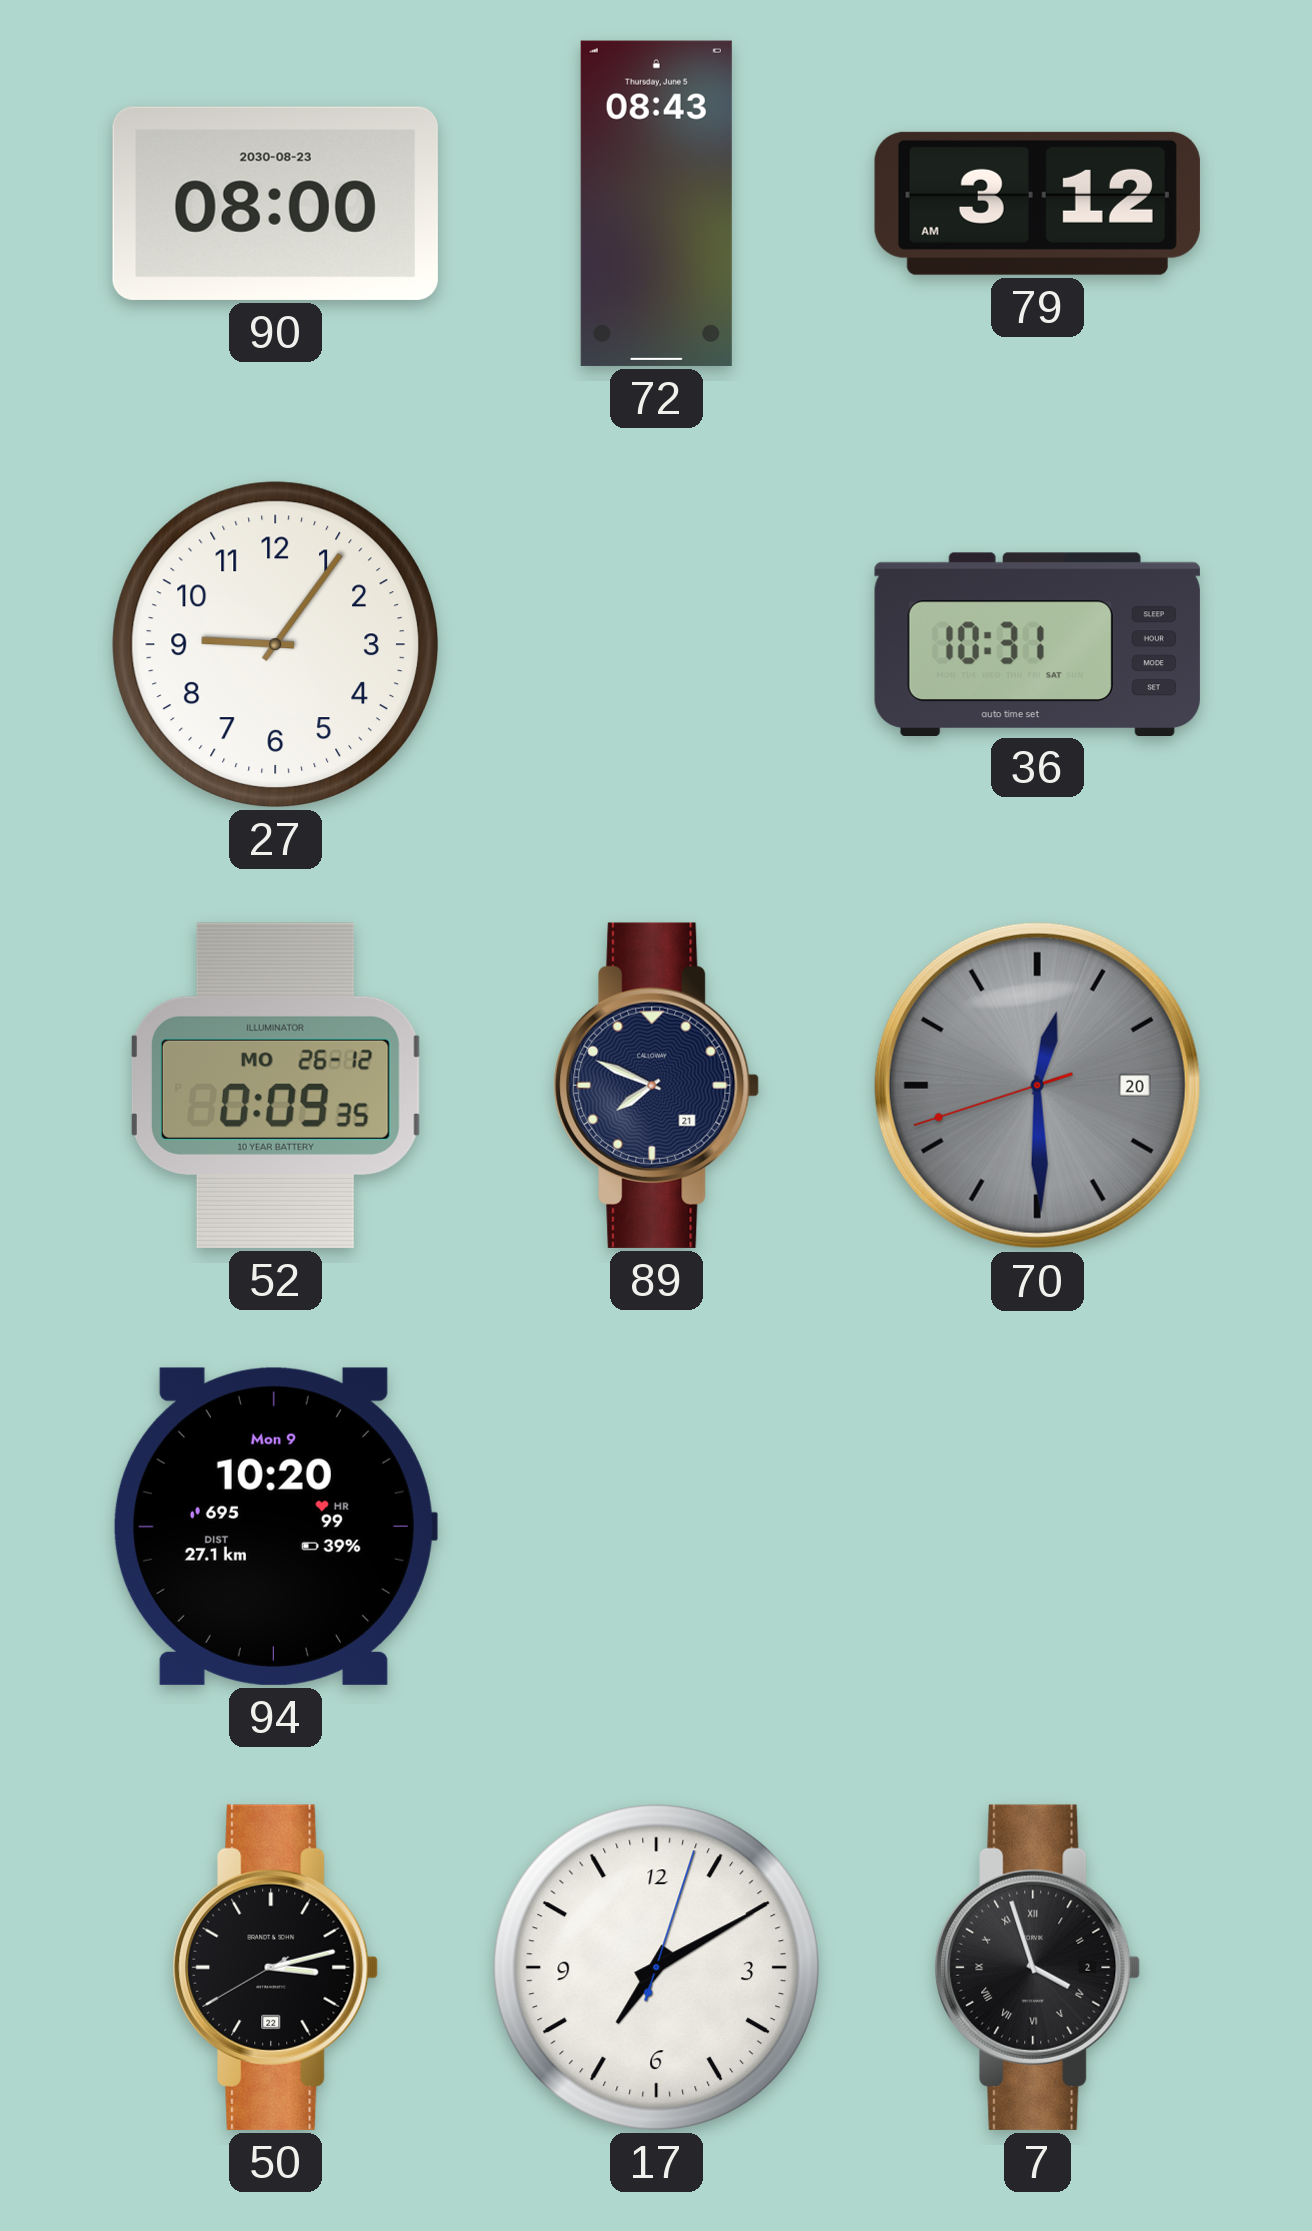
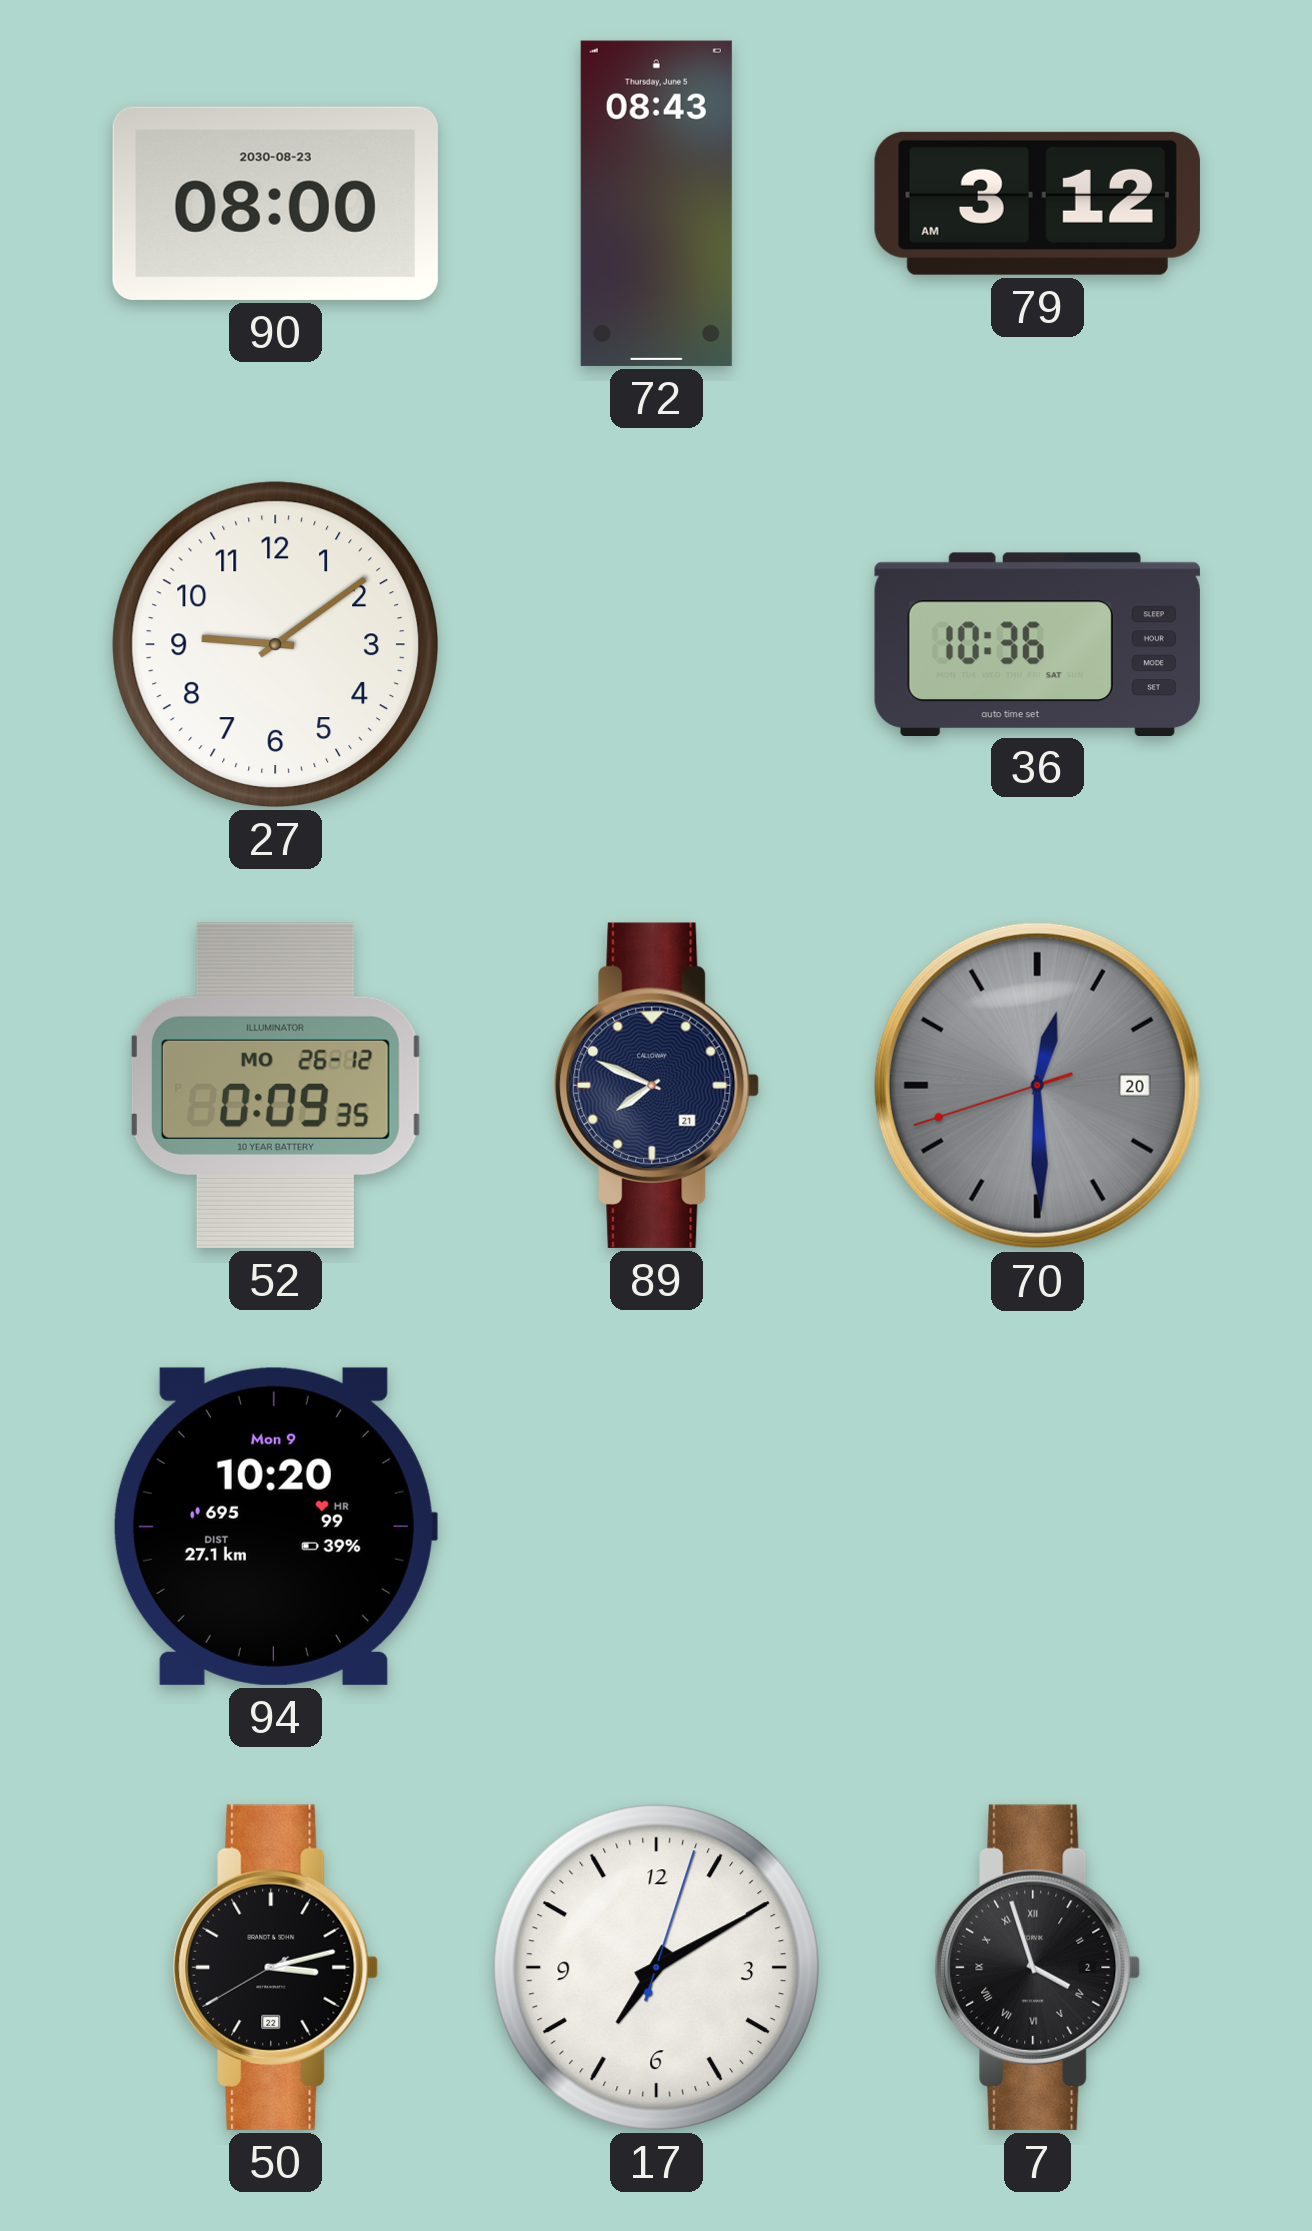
27: 9:06 -> 9:09
36: 10:31 -> 10:36
